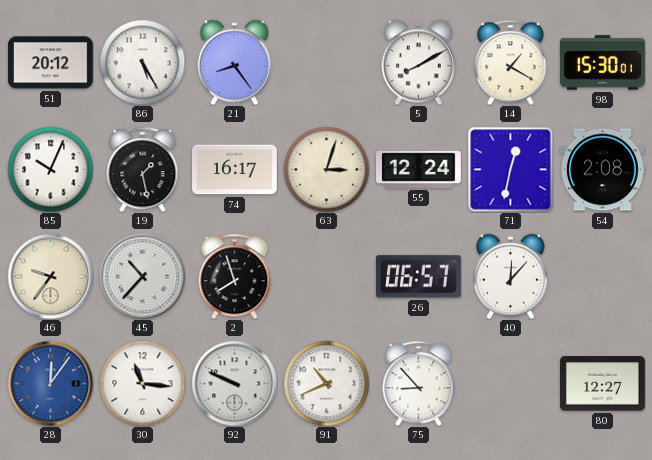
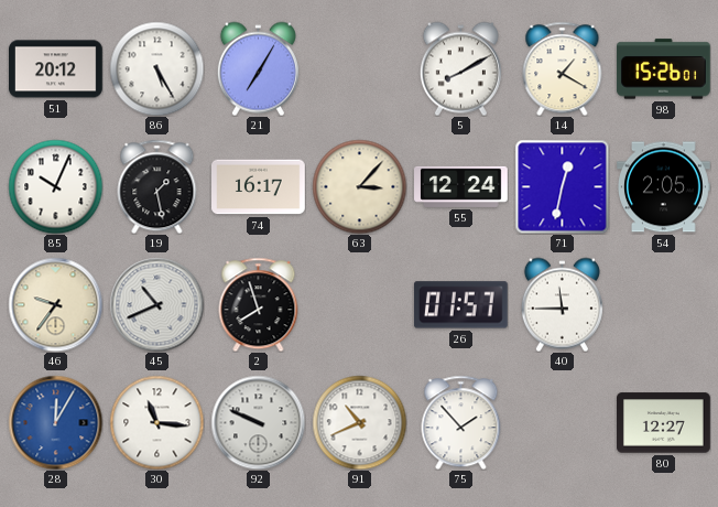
21: 8:24 -> 7:05
98: 15:30 -> 15:26
63: 3:03 -> 3:07
54: 2:08 -> 2:05
45: 10:37 -> 10:41
26: 06:57 -> 01:57
40: 12:07 -> 11:45
28: 12:06 -> 12:05
75: 8:53 -> 1:53
